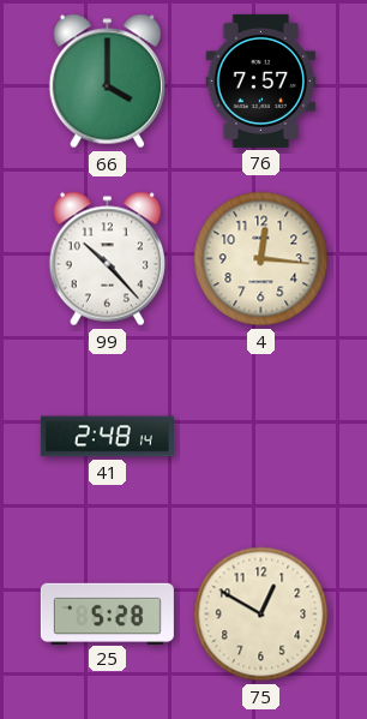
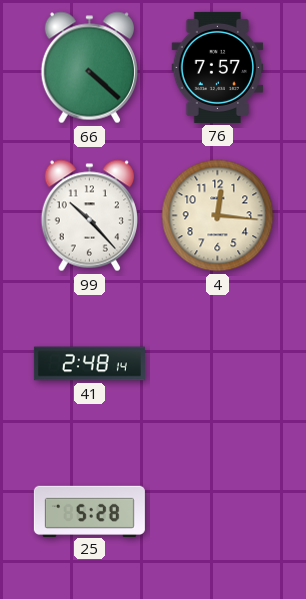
66: 4:00 -> 4:22
75: 12:50 -> none
